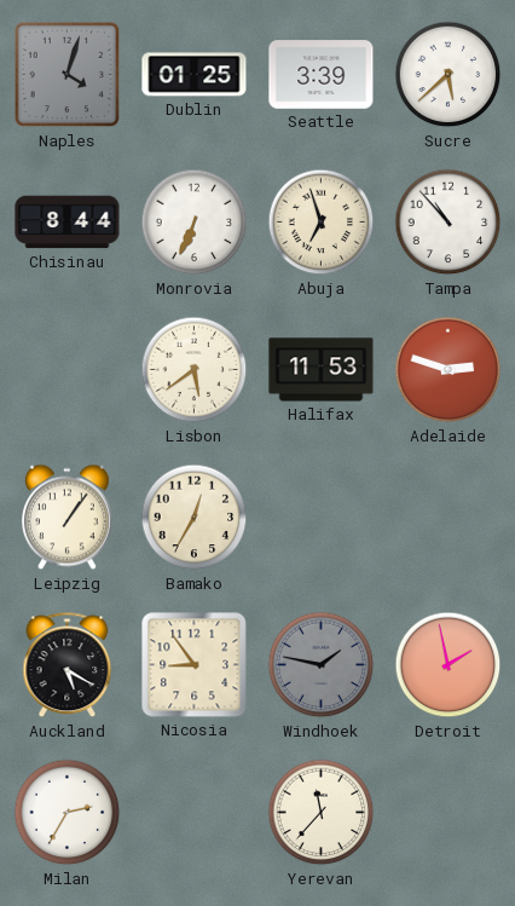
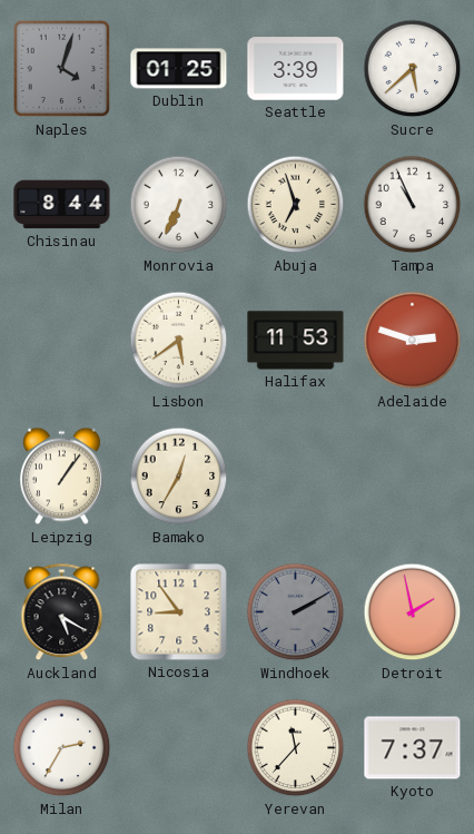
Tampa: 10:53 -> 10:56
Windhoek: 1:47 -> 2:10
Kyoto: none -> 7:37
